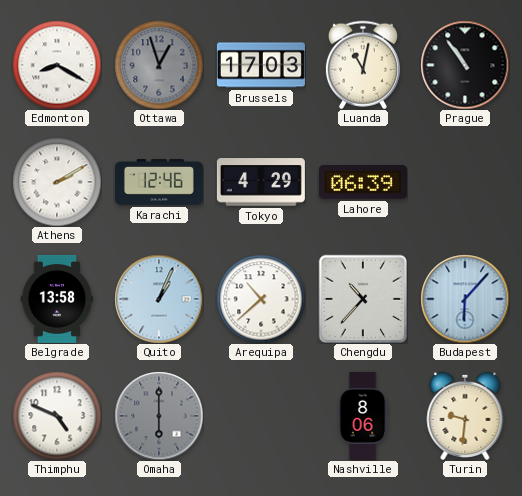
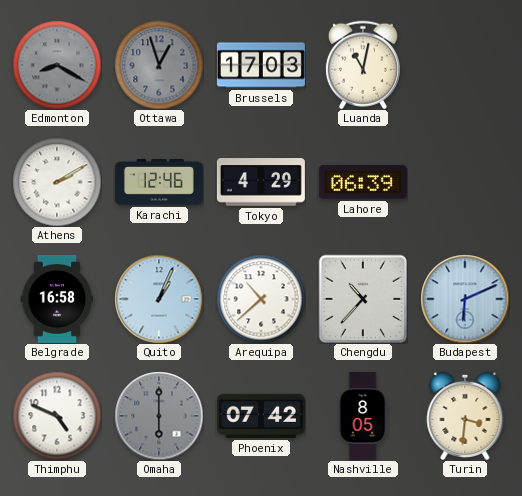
Edmonton dial: white -> grey
Prague: 10:54 -> none
Belgrade: 13:58 -> 16:58
Budapest: 6:07 -> 6:11
Phoenix: none -> 07:42
Nashville: 8:06 -> 8:05
Turin: 9:31 -> 3:31
